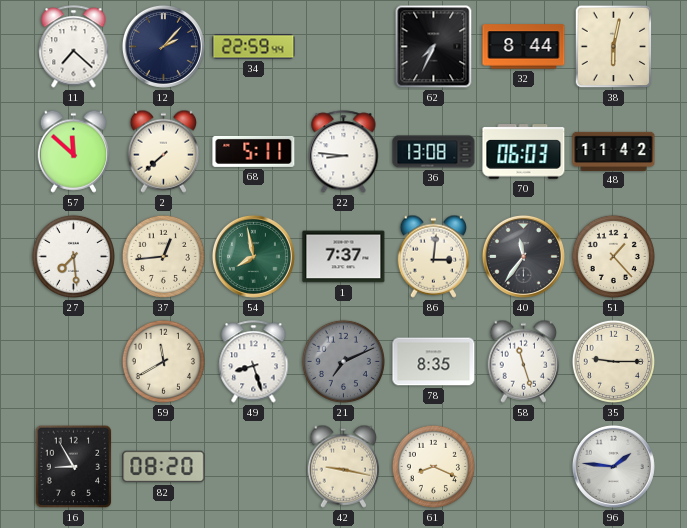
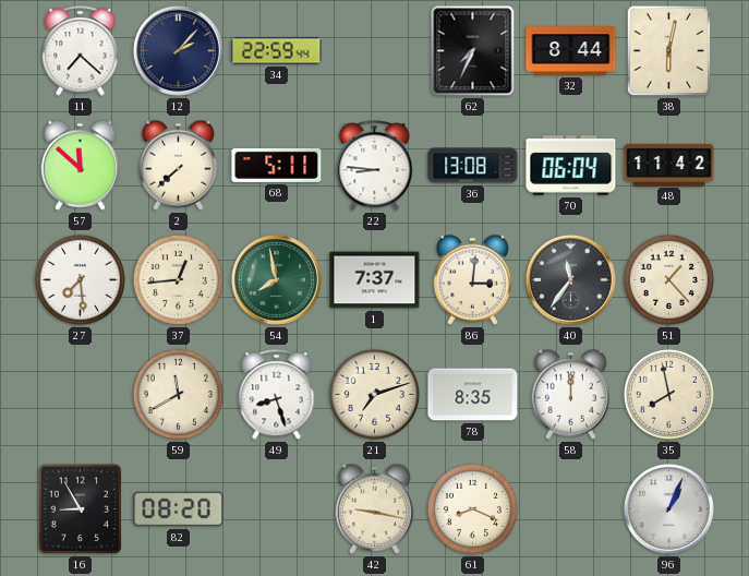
70: 06:03 -> 06:04
21: 7:11 -> 7:12
21 dial: grey -> cream
58: 11:27 -> 12:00
35: 9:15 -> 7:58
96: 1:46 -> 1:04
